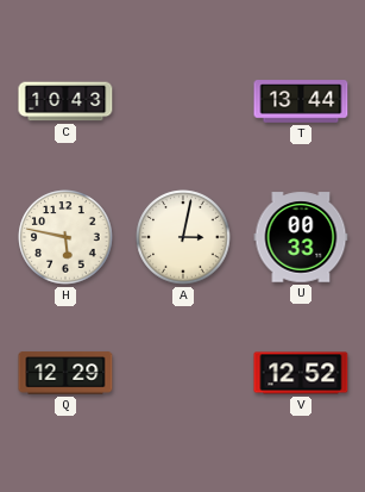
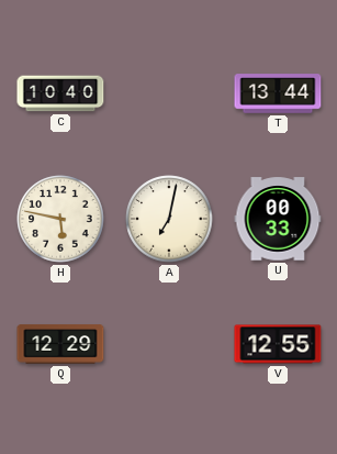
C: 10:43 -> 10:40
A: 3:02 -> 7:02
V: 12:52 -> 12:55
